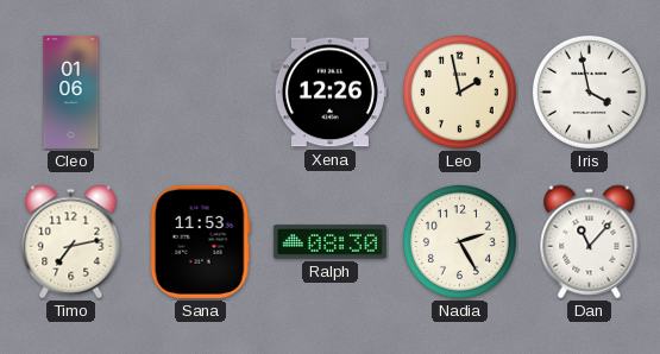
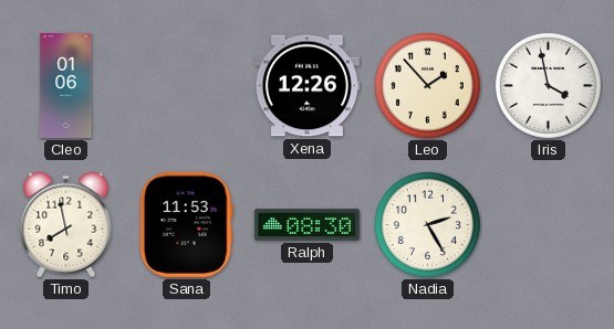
Leo: 1:58 -> 1:53
Timo: 7:13 -> 7:58
Dan: 11:07 -> none
